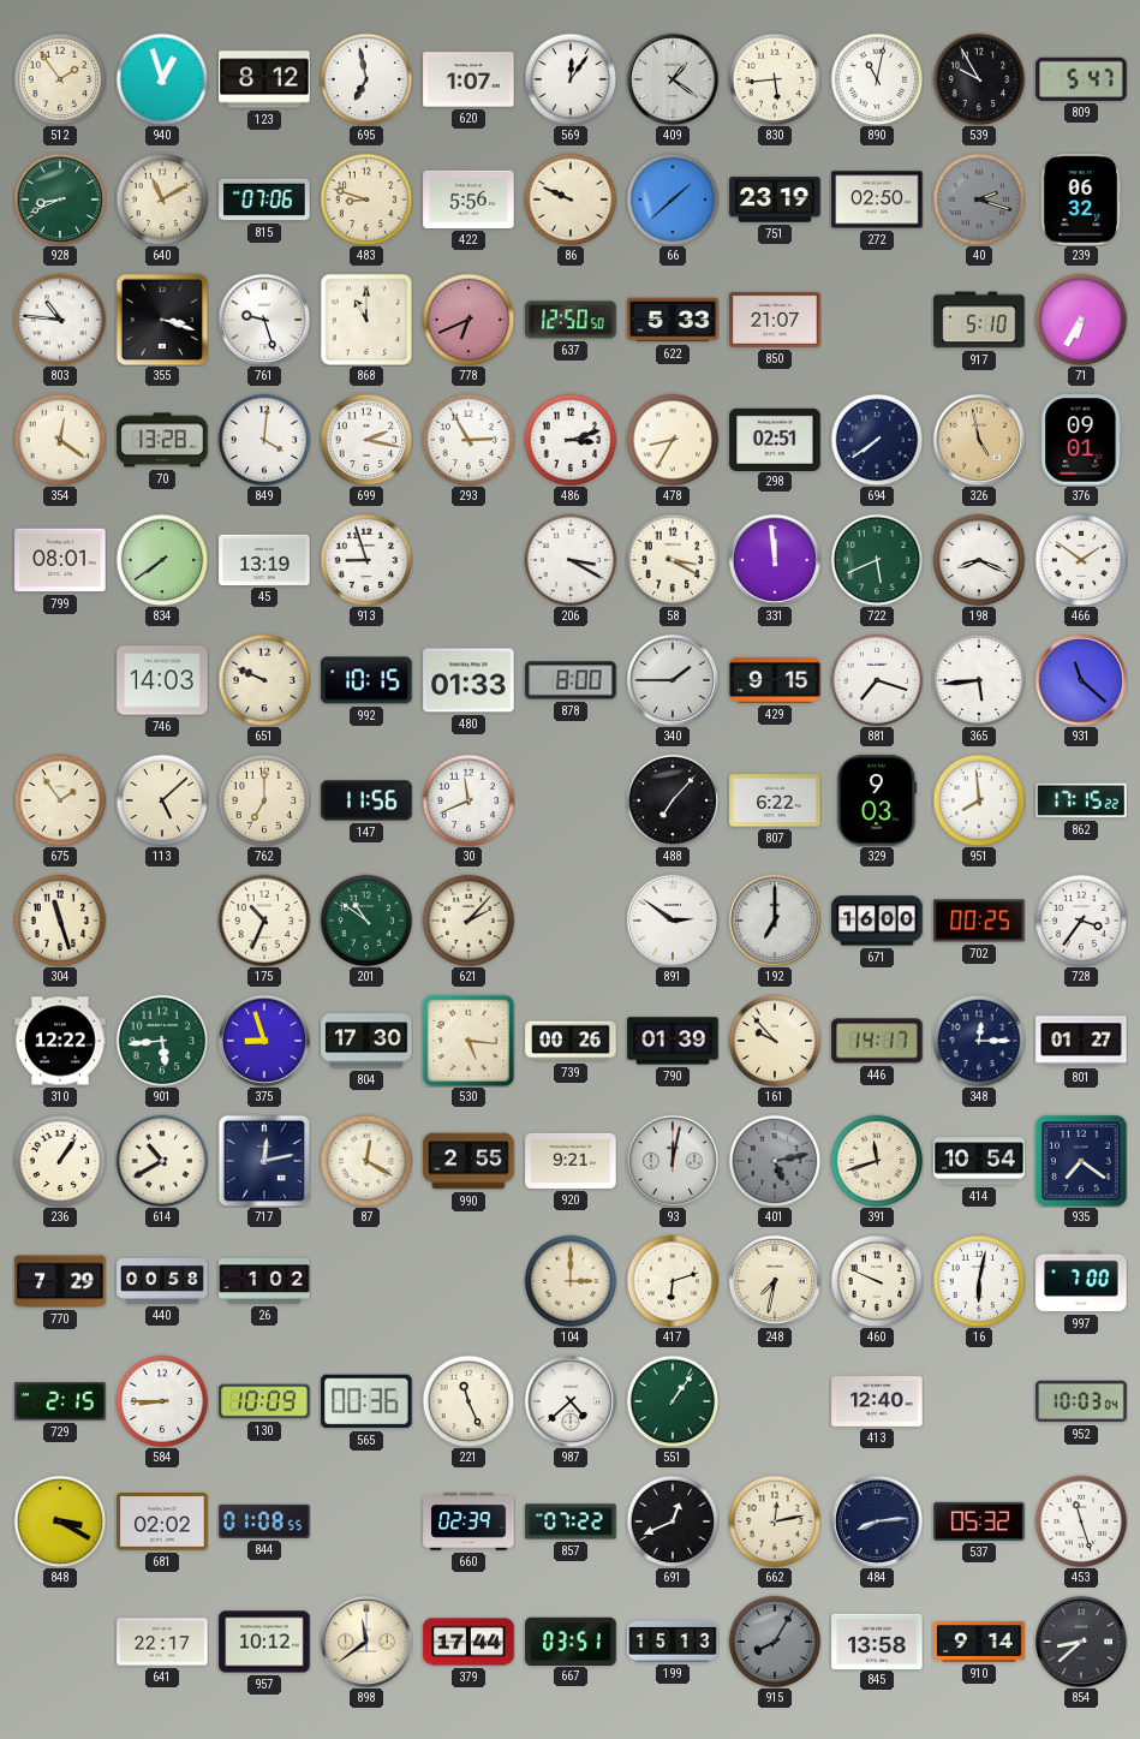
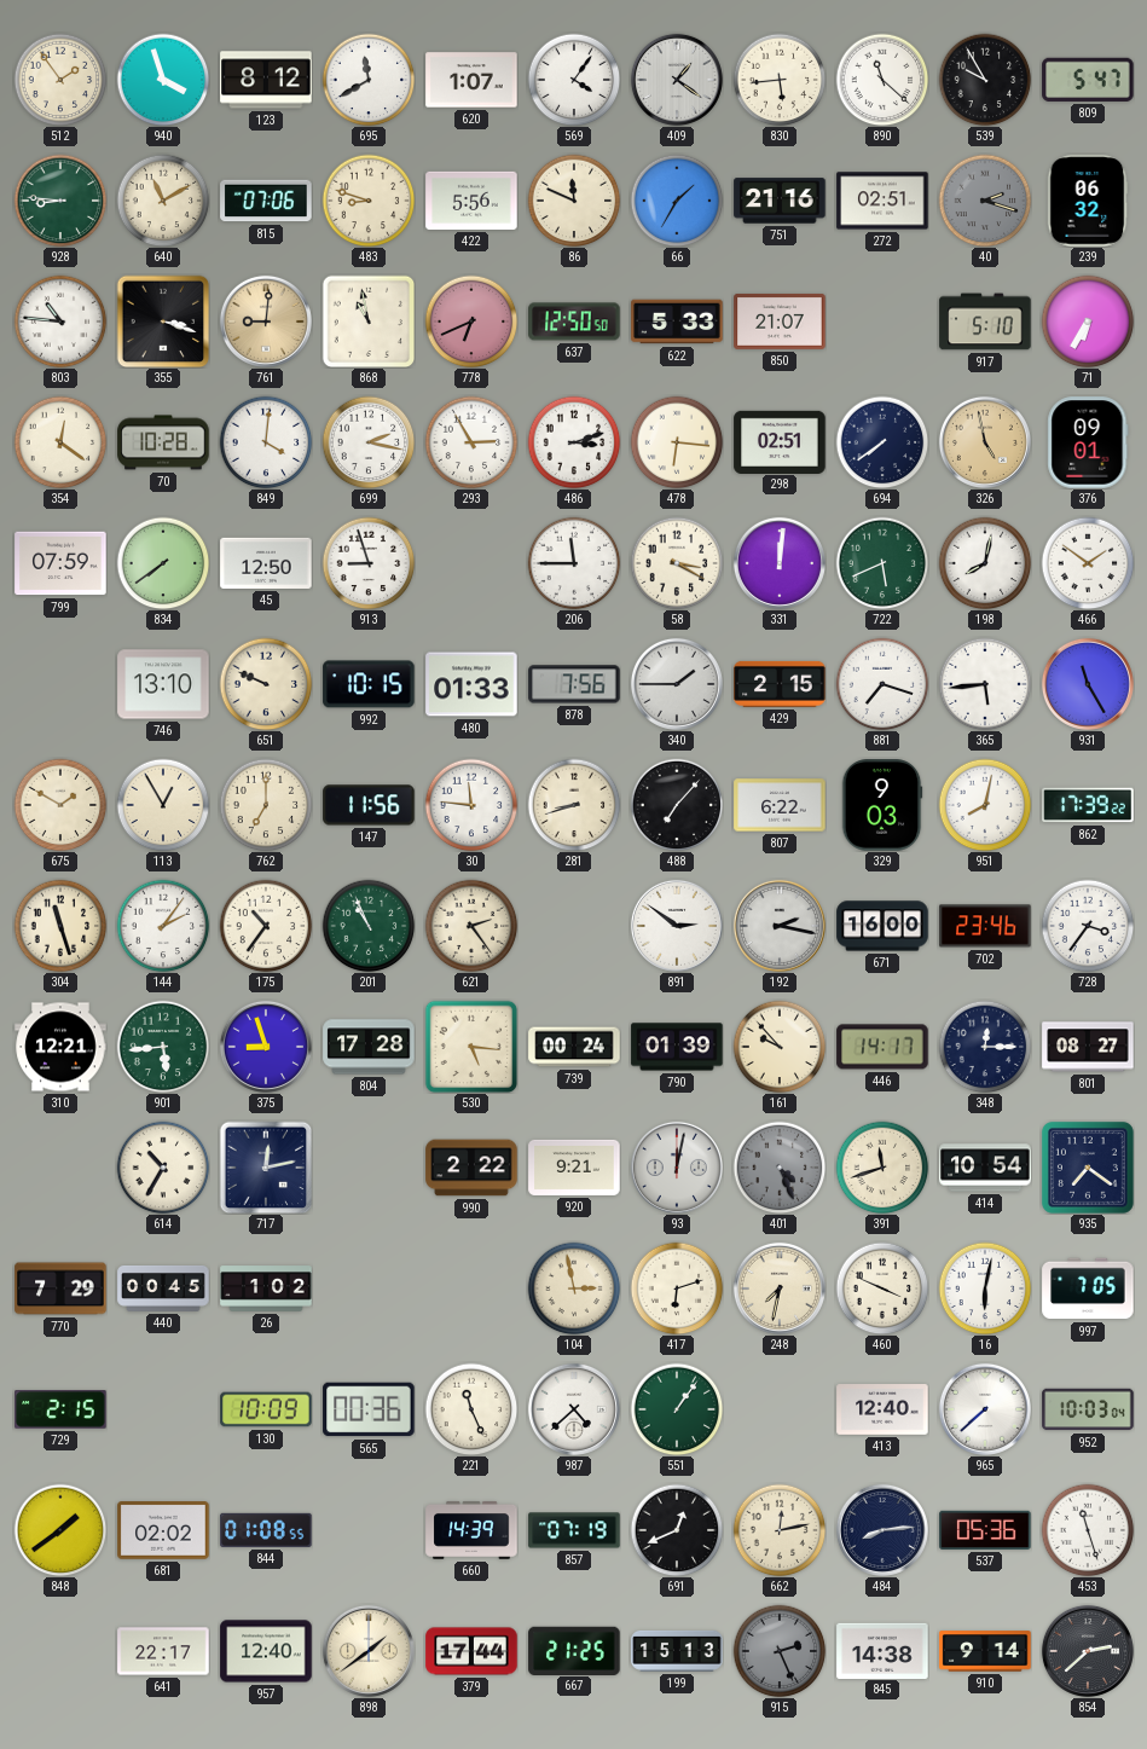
940: 12:57 -> 3:57
695: 6:58 -> 11:40
569: 12:06 -> 4:06
890: 11:02 -> 11:22
928: 8:41 -> 8:46
86: 9:49 -> 11:49
66: 1:38 -> 1:35
751: 23:19 -> 21:16
272: 02:50 -> 02:51
761: 9:27 -> 9:01
761 dial: white -> champagne
868: 11:00 -> 10:58
70: 13:28 -> 10:28
478: 8:35 -> 6:16
799: 08:01 -> 07:59
45: 13:19 -> 12:50
206: 3:20 -> 11:45
331: 11:59 -> 12:01
198: 8:19 -> 8:02
746: 14:03 -> 13:10
878: 8:00 -> 7:56
429: 9:15 -> 2:15
931: 11:22 -> 11:25
675: 1:54 -> 1:50
113: 5:08 -> 12:55
30: 11:41 -> 11:46
281: none -> 8:42
951: 7:59 -> 8:02
862: 17:15 -> 17:39
144: none -> 2:06
175: 10:34 -> 10:36
201: 10:51 -> 10:56
621: 2:07 -> 2:24
192: 7:00 -> 2:17
702: 00:25 -> 23:46
310: 12:22 -> 12:21
804: 17:30 -> 17:28
739: 00:26 -> 00:24
801: 01:27 -> 08:27
236: 1:06 -> none
614: 10:40 -> 10:35
87: 12:20 -> none
990: 2:55 -> 2:22
401: 5:13 -> 4:26
440: 00:58 -> 00:45
104: 3:00 -> 2:58
460: 9:49 -> 3:49
997: 7:00 -> 7:05
584: 8:45 -> none
965: none -> 7:38
848: 3:20 -> 1:39
660: 02:39 -> 14:39
857: 07:22 -> 07:19
537: 05:32 -> 05:36
957: 10:12 -> 12:40
898: 11:39 -> 1:39
667: 03:51 -> 21:25
915: 8:05 -> 2:26
845: 13:58 -> 14:38
854: 8:38 -> 2:38
